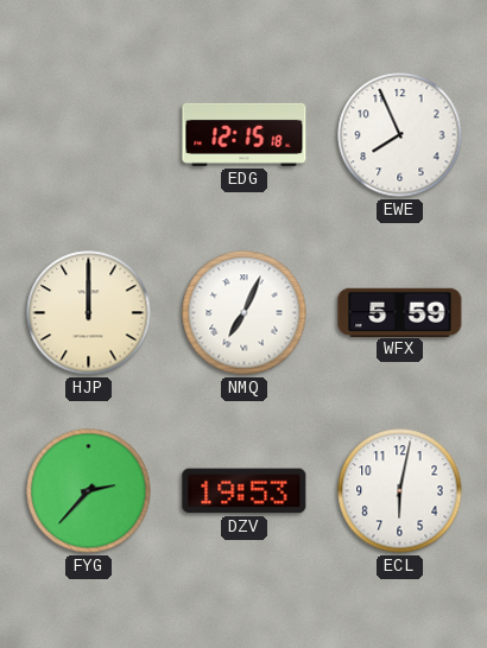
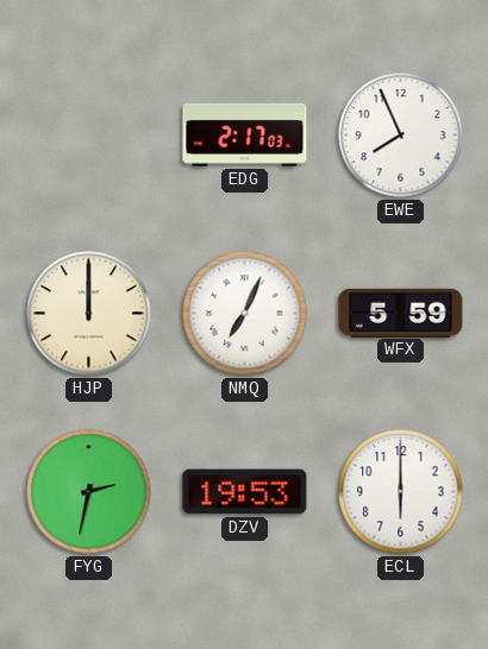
EDG: 12:15 -> 2:17
FYG: 2:37 -> 2:32
ECL: 6:02 -> 6:00
